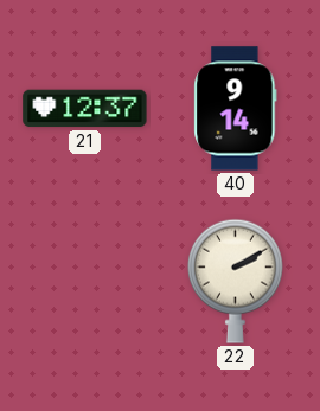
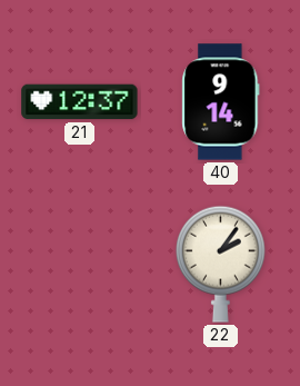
22: 2:10 -> 2:06
